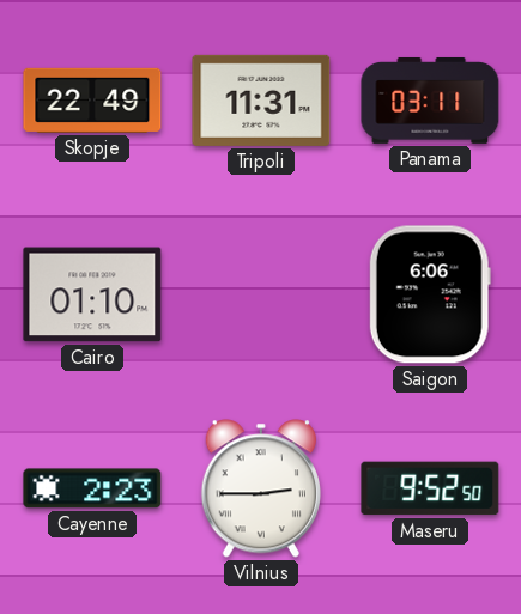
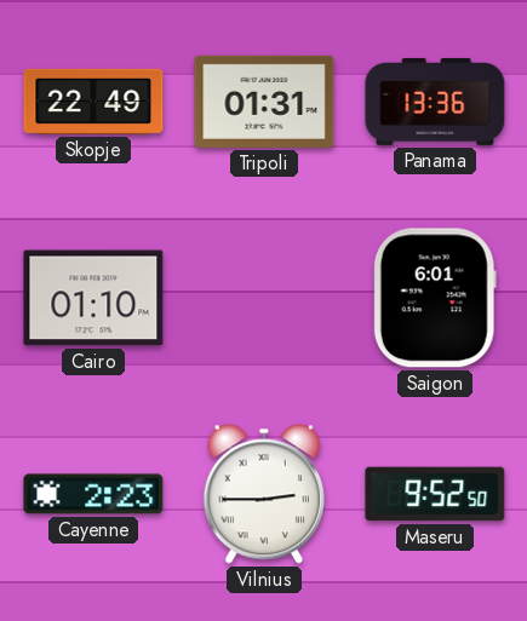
Tripoli: 11:31 -> 01:31
Panama: 03:11 -> 13:36
Saigon: 6:06 -> 6:01
